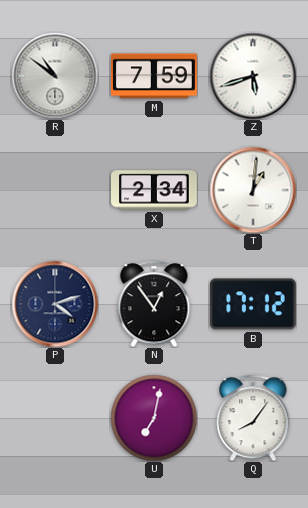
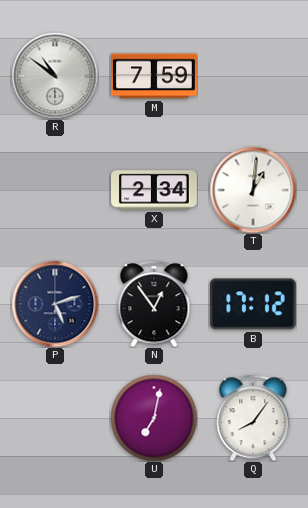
Z: 5:42 -> none
P: 4:12 -> 5:12
